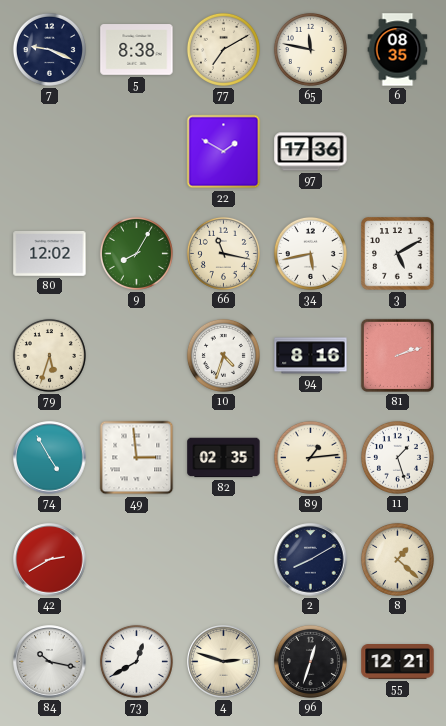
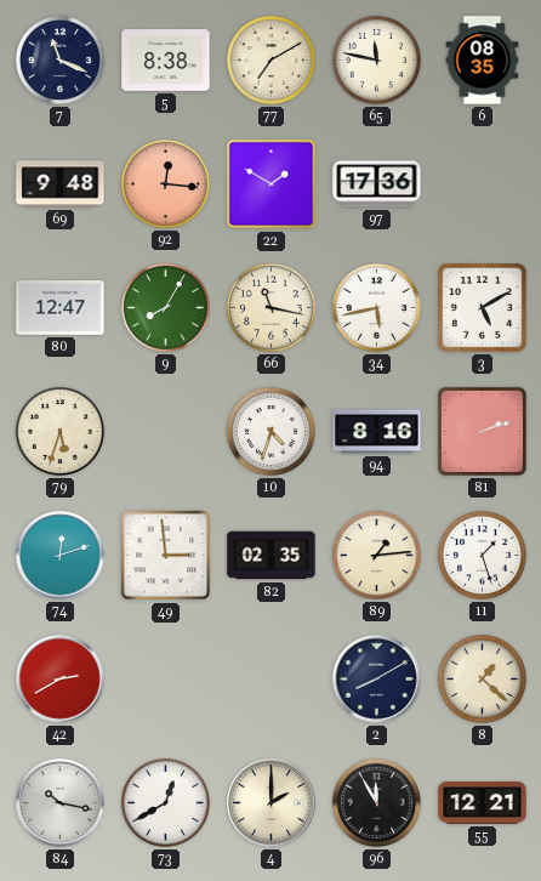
7: 9:19 -> 11:19
69: none -> 9:48
92: none -> 12:16
80: 12:02 -> 12:47
74: 4:55 -> 12:12
4: 2:48 -> 2:00
96: 12:33 -> 11:55
